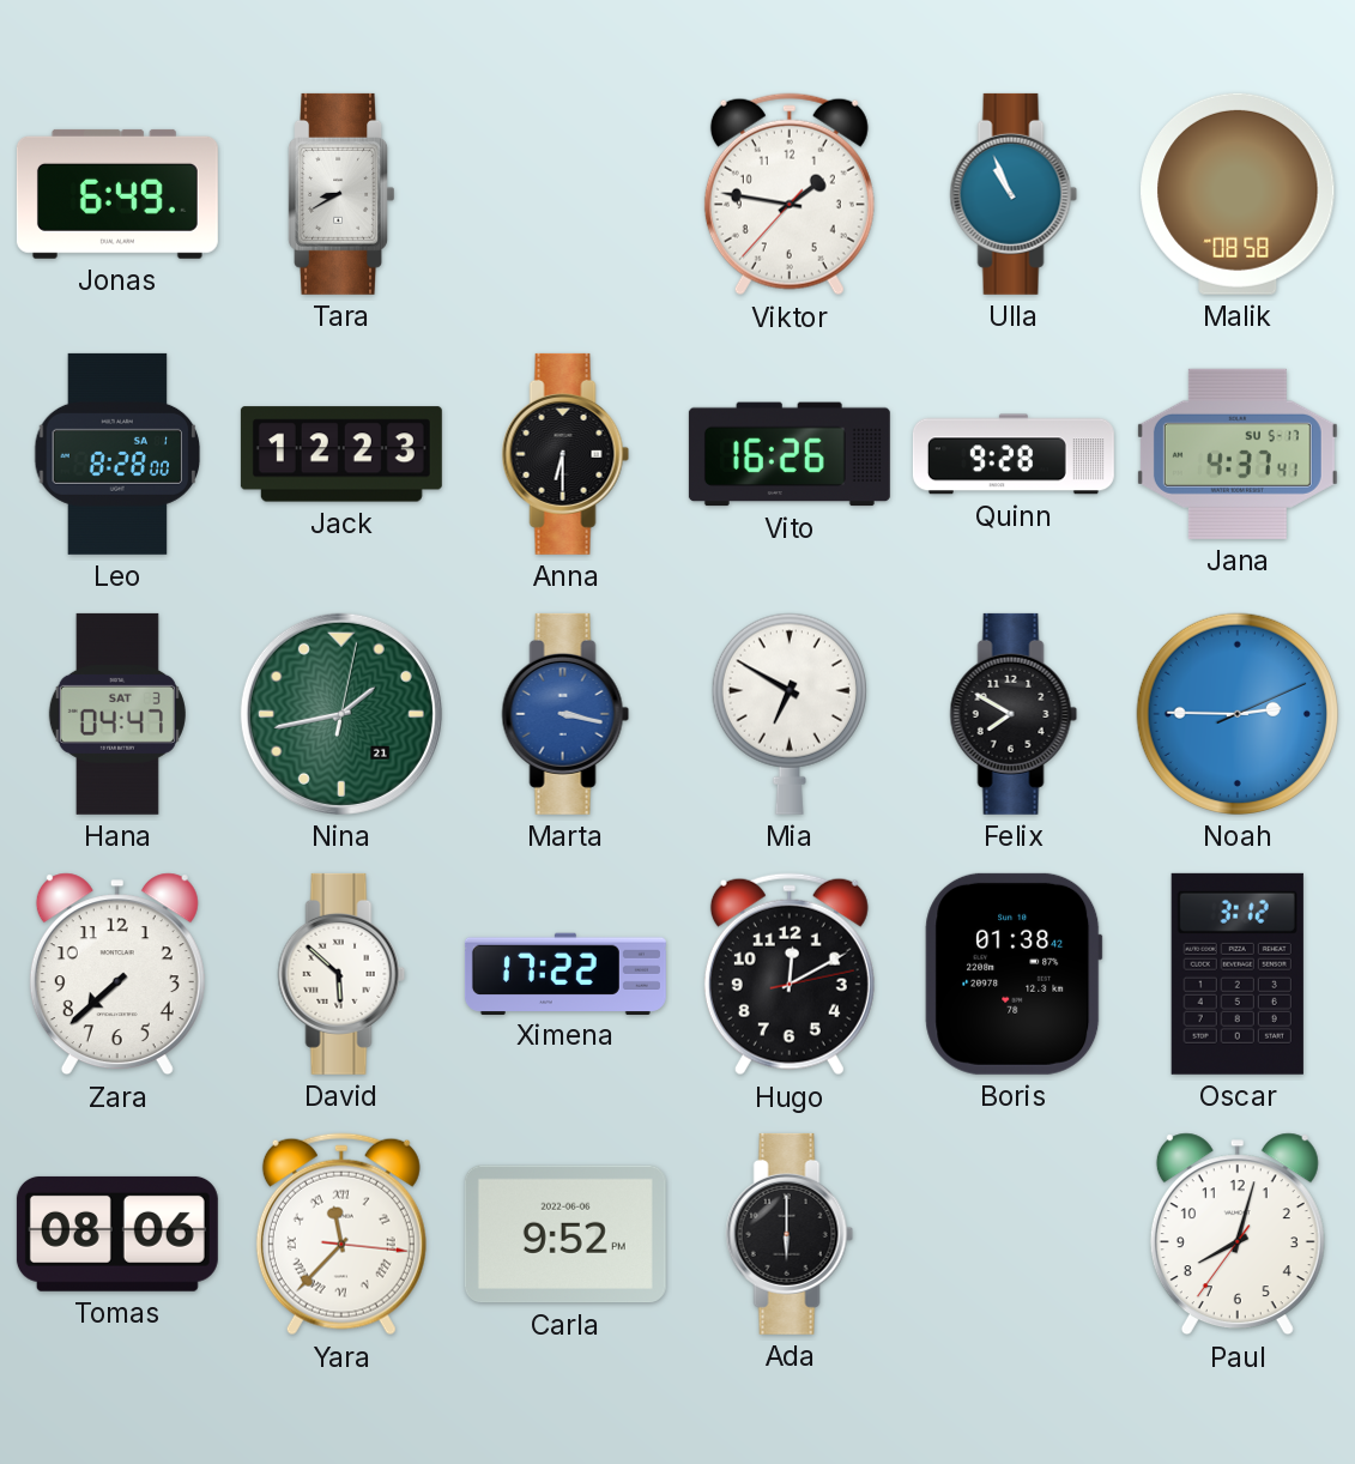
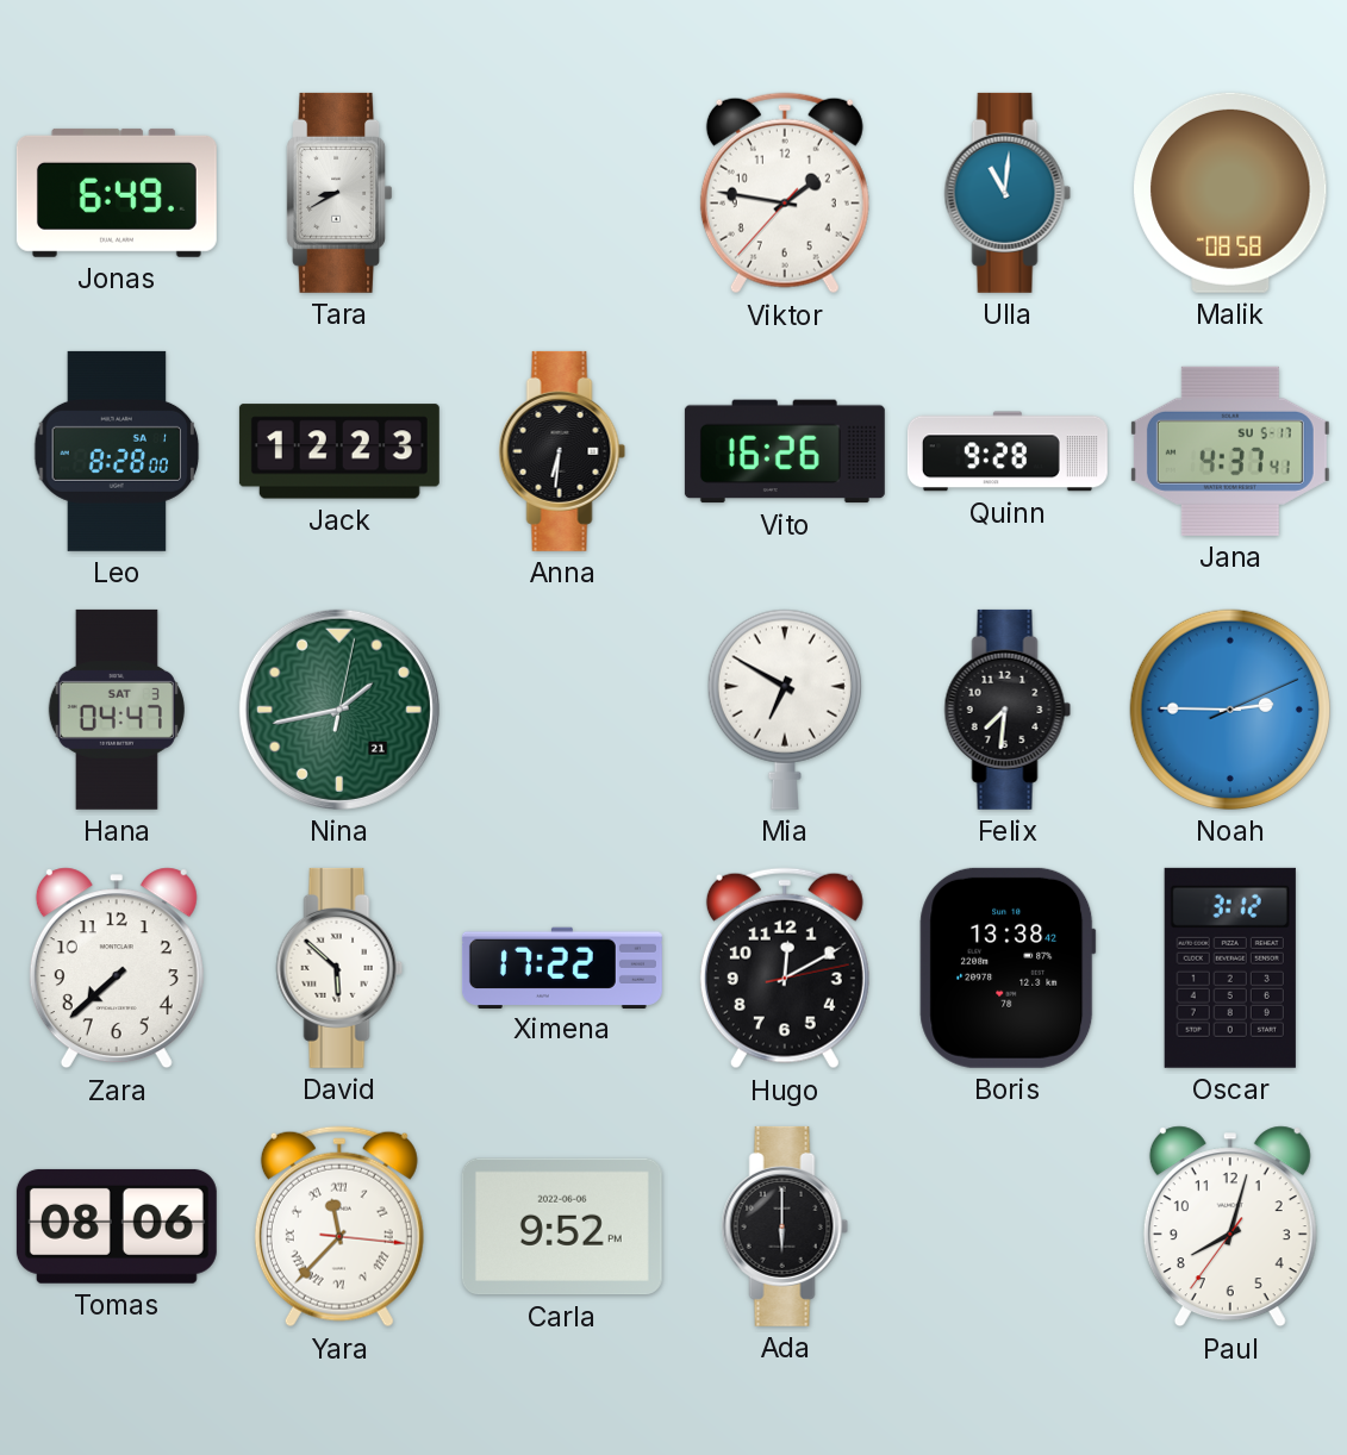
Ulla: 10:56 -> 11:01
Anna: 6:30 -> 6:31
Marta: 3:17 -> none
Felix: 7:50 -> 7:31
Boris: 01:38 -> 13:38
